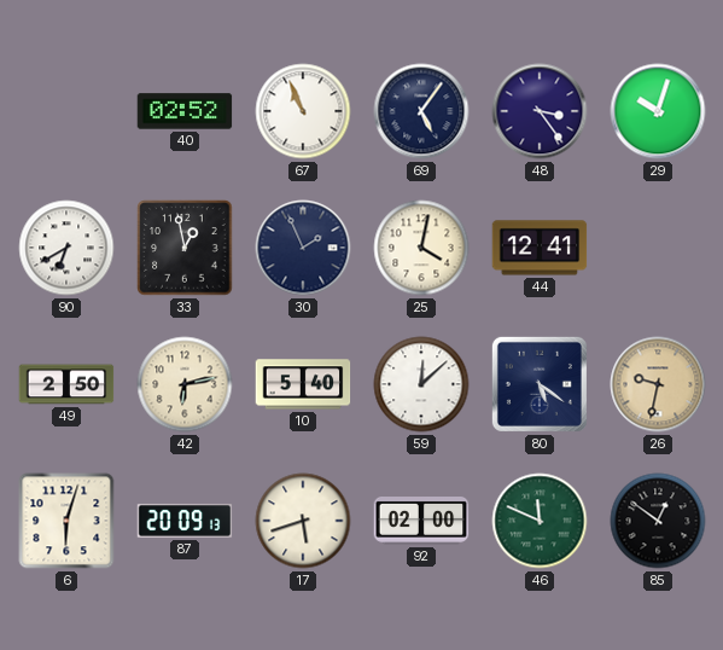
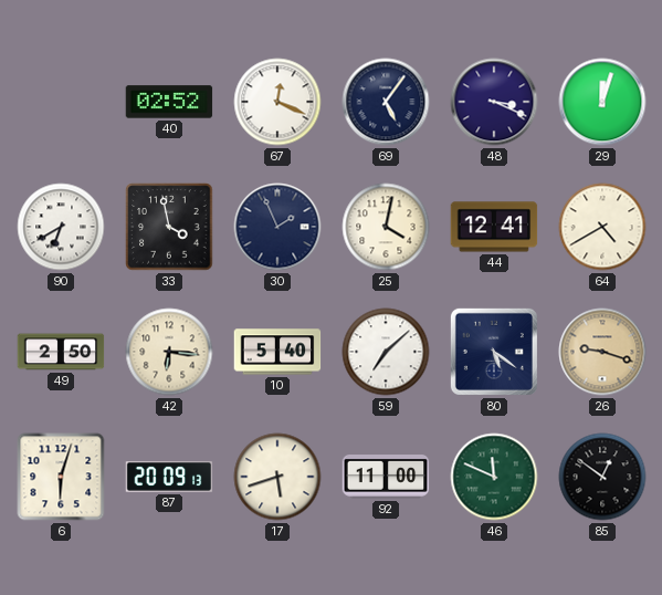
67: 10:56 -> 12:19
48: 3:24 -> 3:19
29: 10:03 -> 12:03
33: 12:58 -> 3:58
64: none -> 4:40
42: 6:13 -> 6:16
59: 12:08 -> 7:08
26: 9:32 -> 9:18
92: 02:00 -> 11:00
